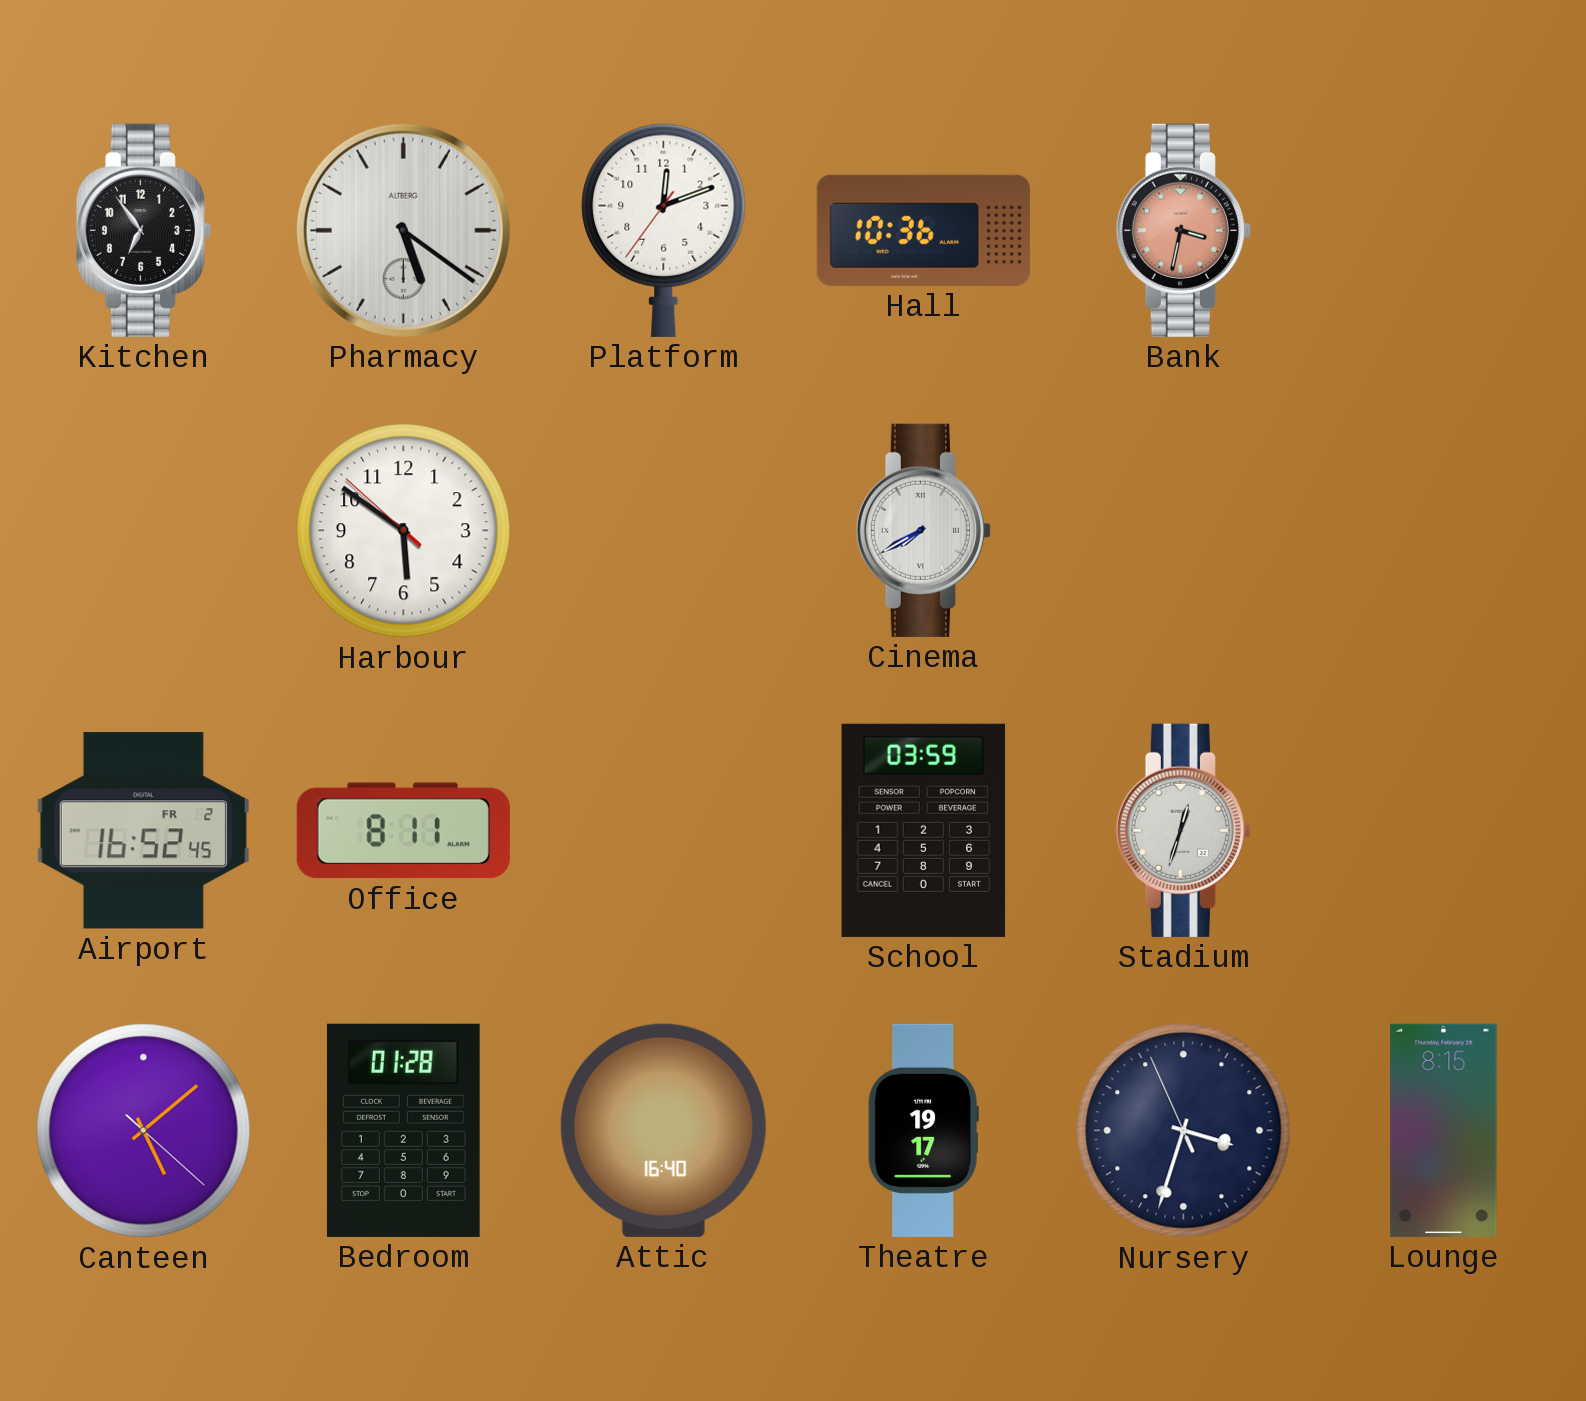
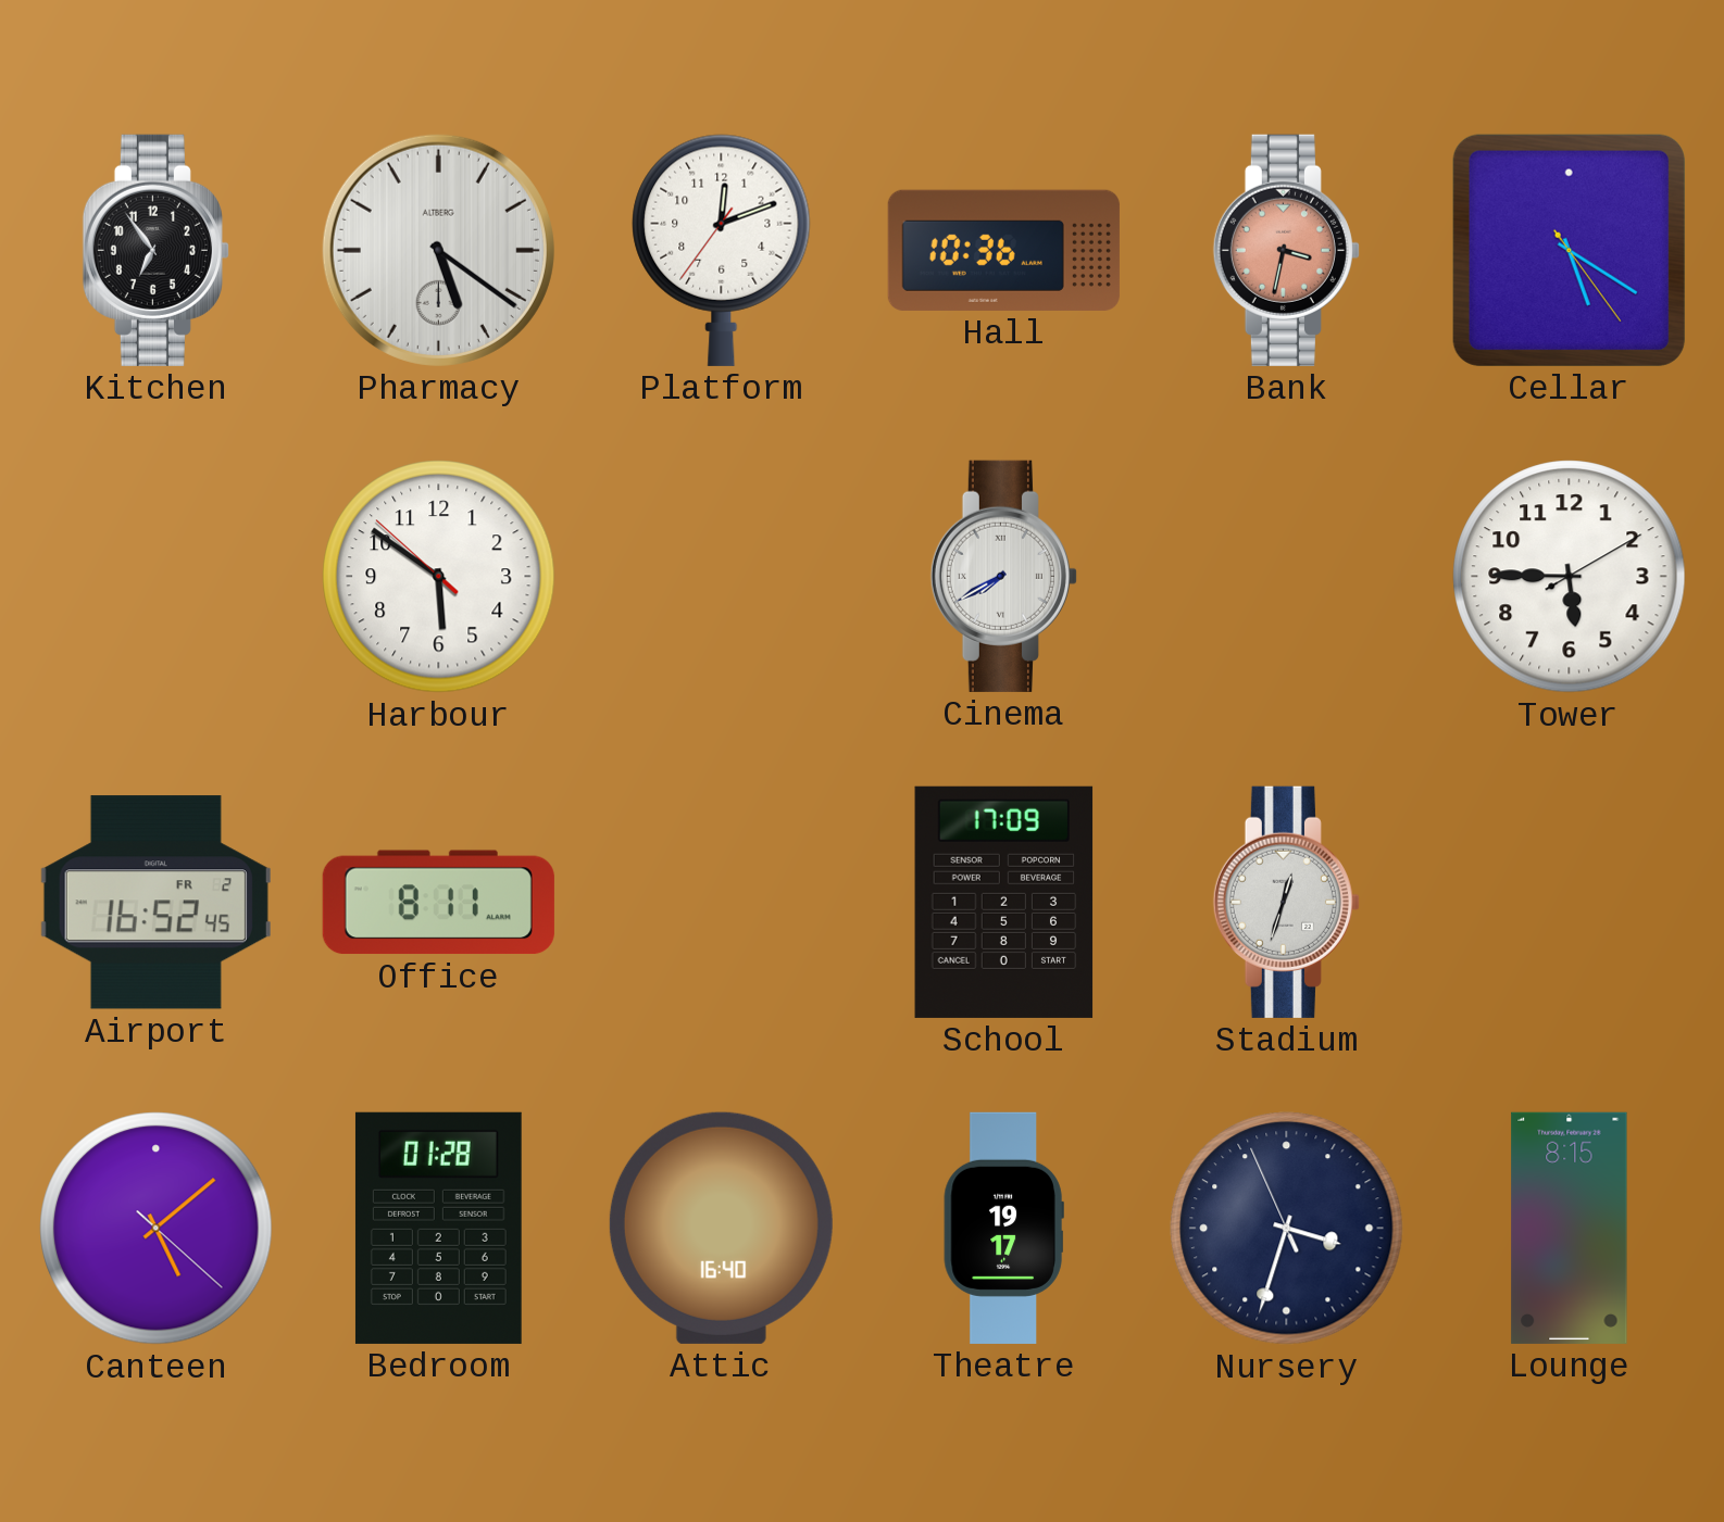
Cellar: none -> 5:20
Tower: none -> 5:45
School: 03:59 -> 17:09
